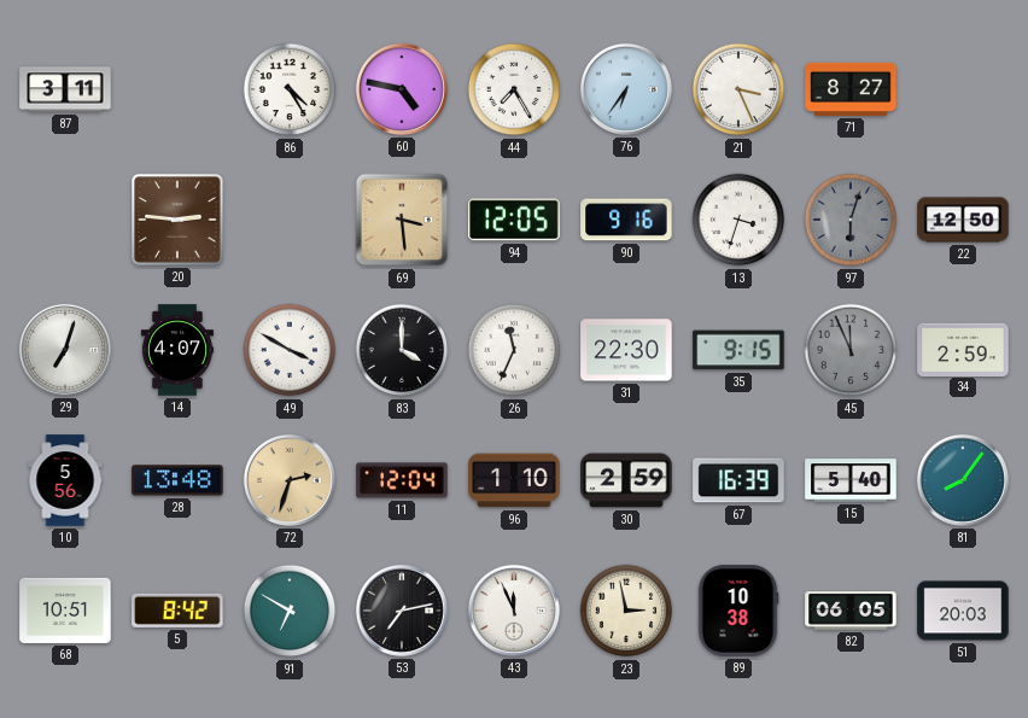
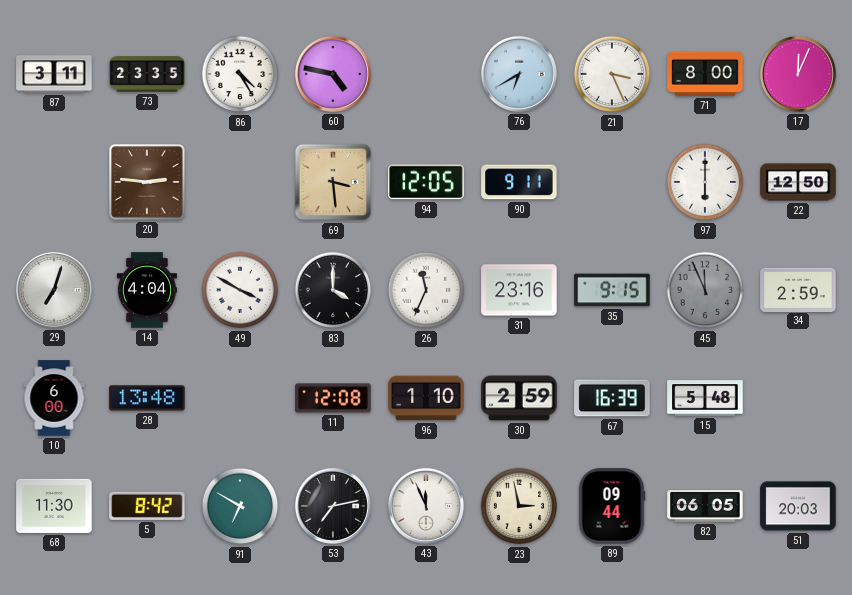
73: none -> 23:35
44: 7:25 -> none
76: 6:36 -> 6:40
71: 8:27 -> 8:00
17: none -> 12:04
90: 9:16 -> 9:11
13: 3:33 -> none
97: 6:03 -> 6:00
97 dial: grey -> white
14: 4:07 -> 4:04
31: 22:30 -> 23:16
10: 5:56 -> 6:00
72: 2:33 -> none
11: 12:04 -> 12:08
15: 5:40 -> 5:48
81: 8:06 -> none
68: 10:51 -> 11:30
89: 10:38 -> 09:44
